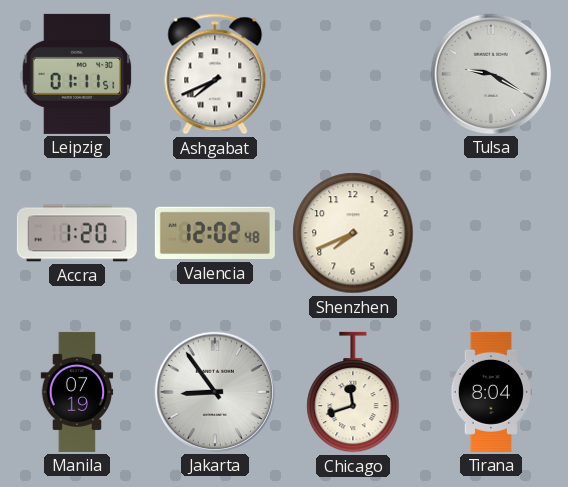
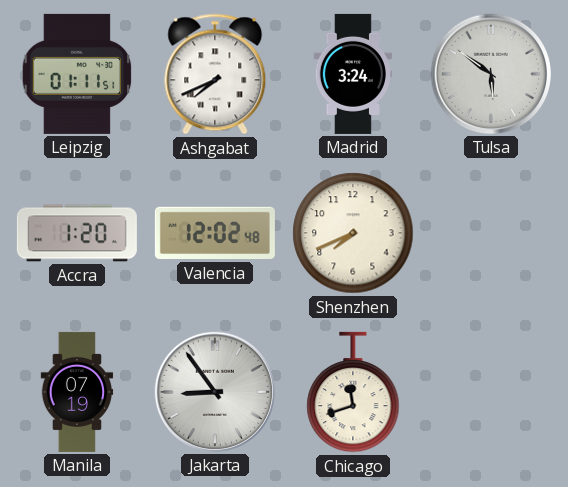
Madrid: none -> 3:24
Tulsa: 9:20 -> 5:51
Tirana: 8:04 -> none
